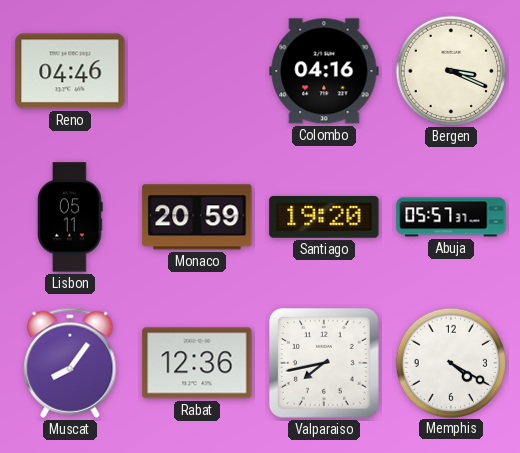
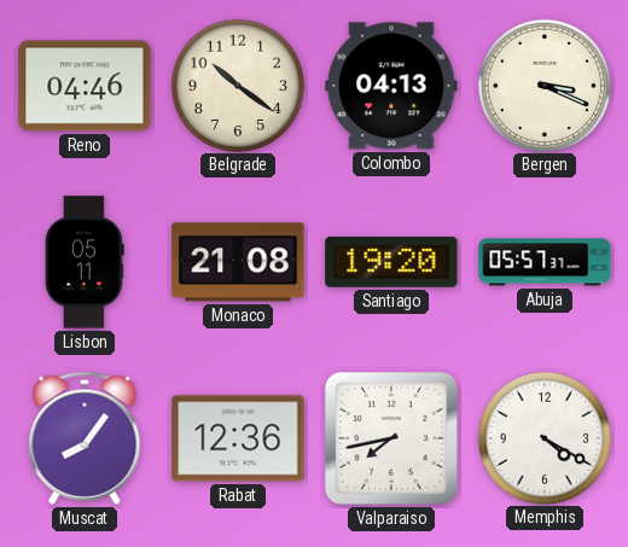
Belgrade: none -> 10:21
Colombo: 04:16 -> 04:13
Monaco: 20:59 -> 21:08
